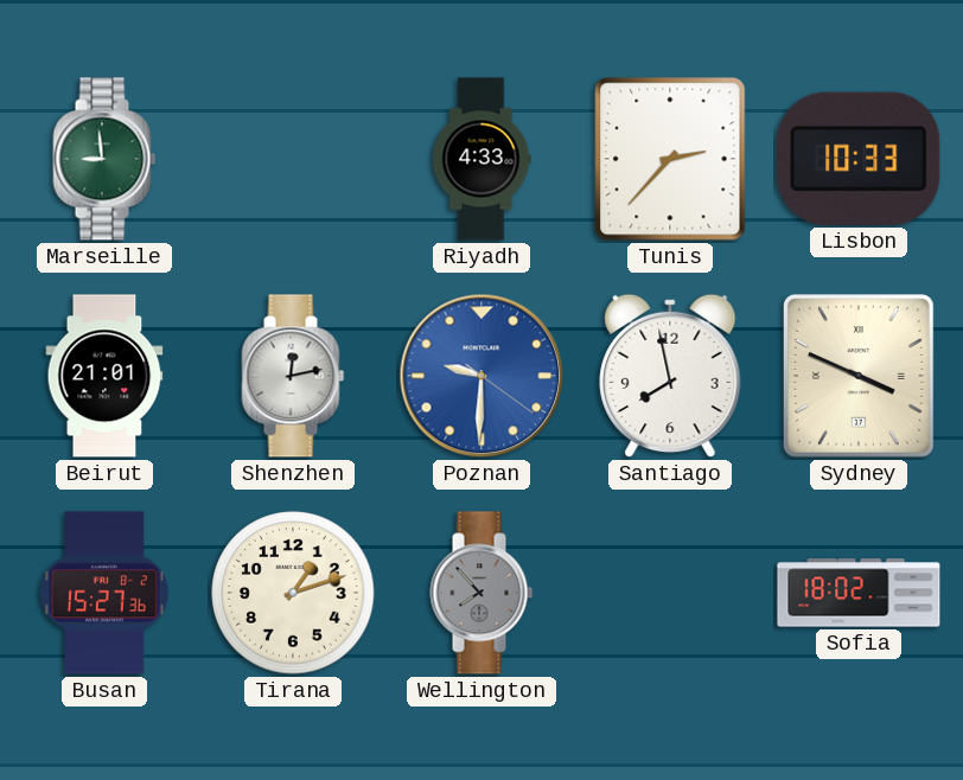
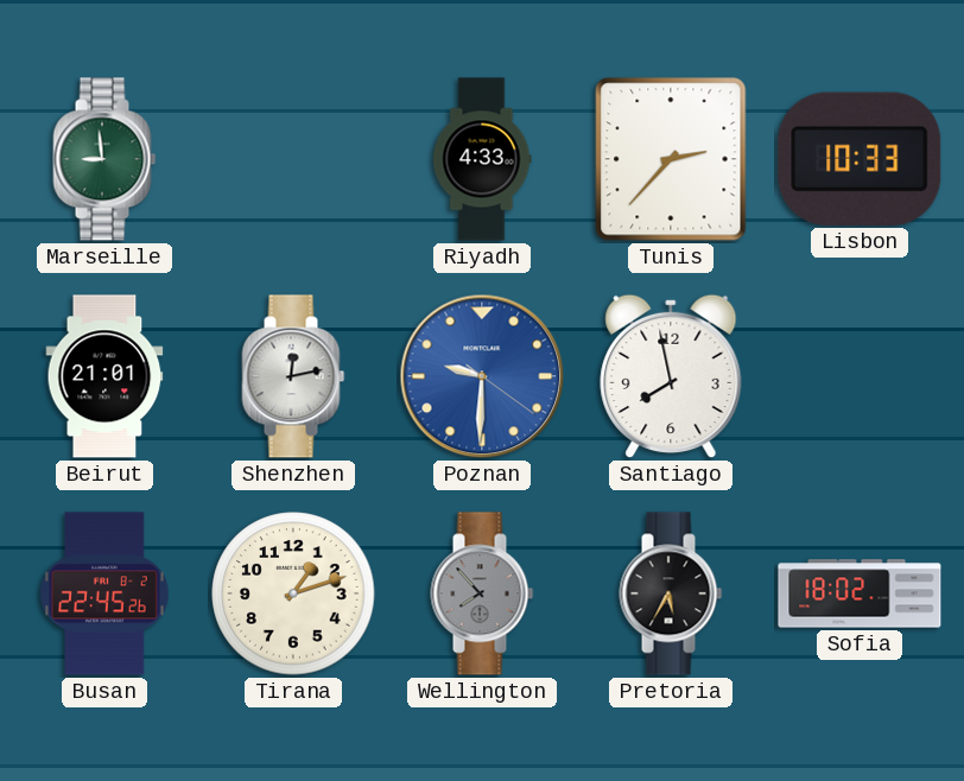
Sydney: 3:49 -> none
Busan: 15:27 -> 22:45
Pretoria: none -> 5:35
